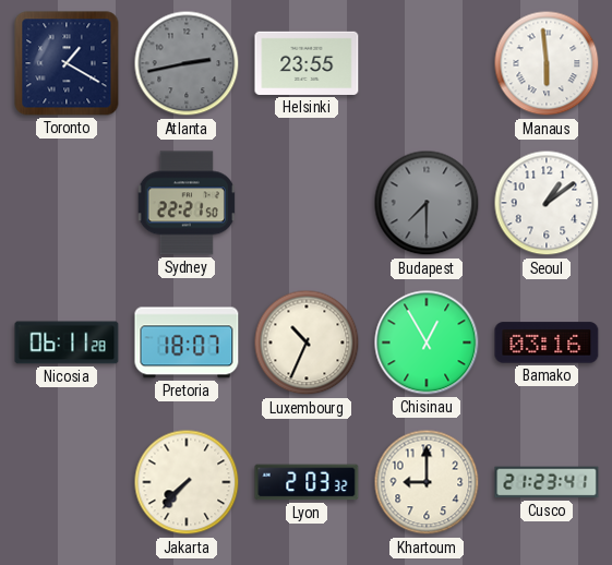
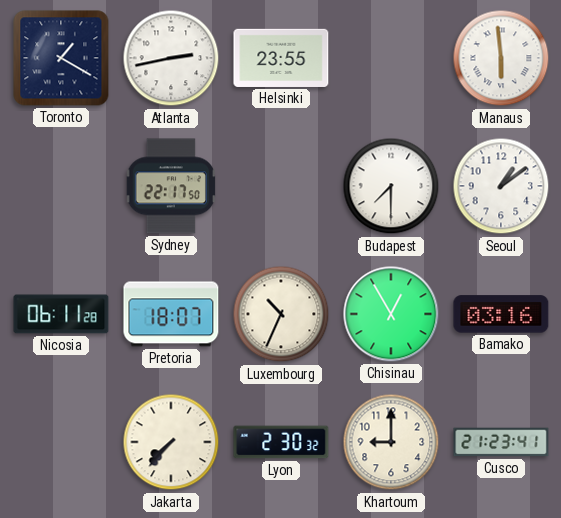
Atlanta dial: grey -> white
Sydney: 22:21 -> 22:17
Budapest dial: grey -> white
Lyon: 2:03 -> 2:30
